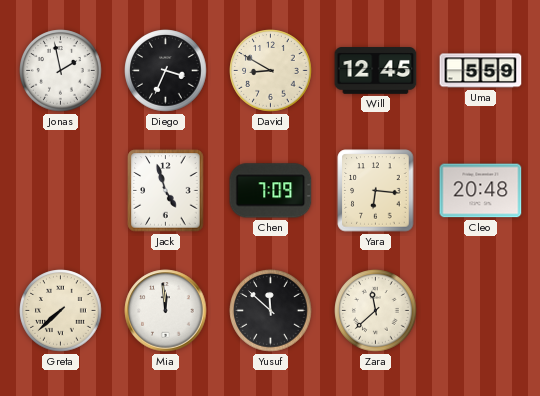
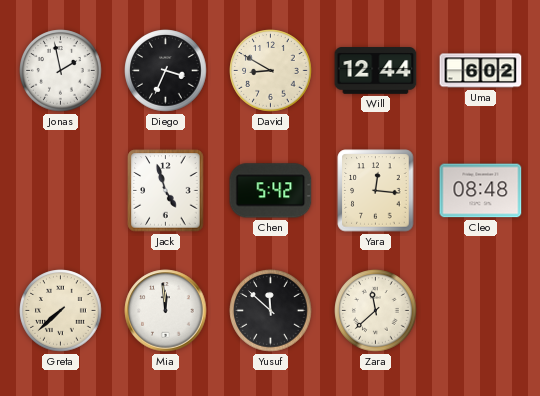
Will: 12:45 -> 12:44
Uma: 5:59 -> 6:02
Chen: 7:09 -> 5:42
Yara: 6:16 -> 12:16
Cleo: 20:48 -> 08:48
